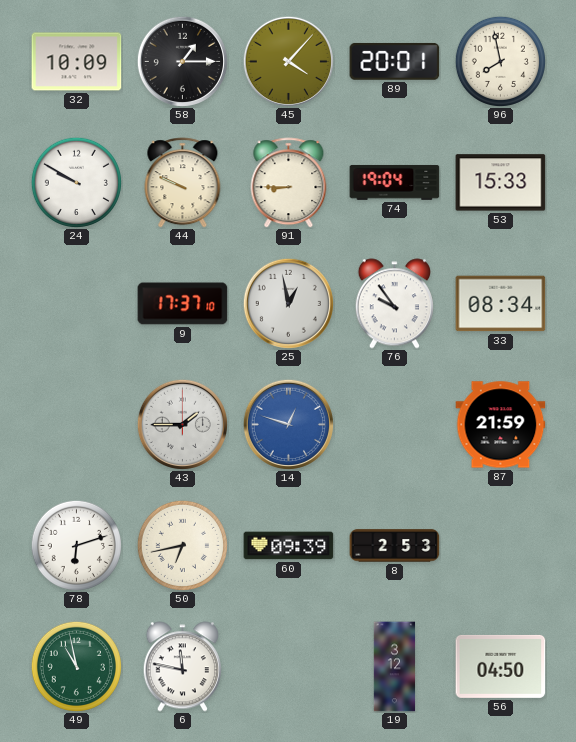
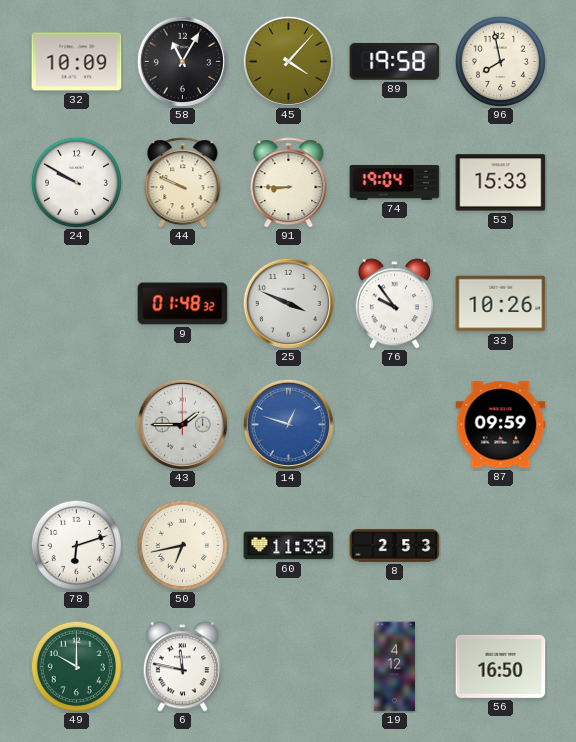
58: 1:15 -> 11:05
89: 20:01 -> 19:58
9: 17:37 -> 01:48
25: 12:58 -> 3:49
33: 08:34 -> 10:26
87: 21:59 -> 09:59
60: 09:39 -> 11:39
49: 10:58 -> 10:00
19: 3:12 -> 4:12
56: 04:50 -> 16:50
